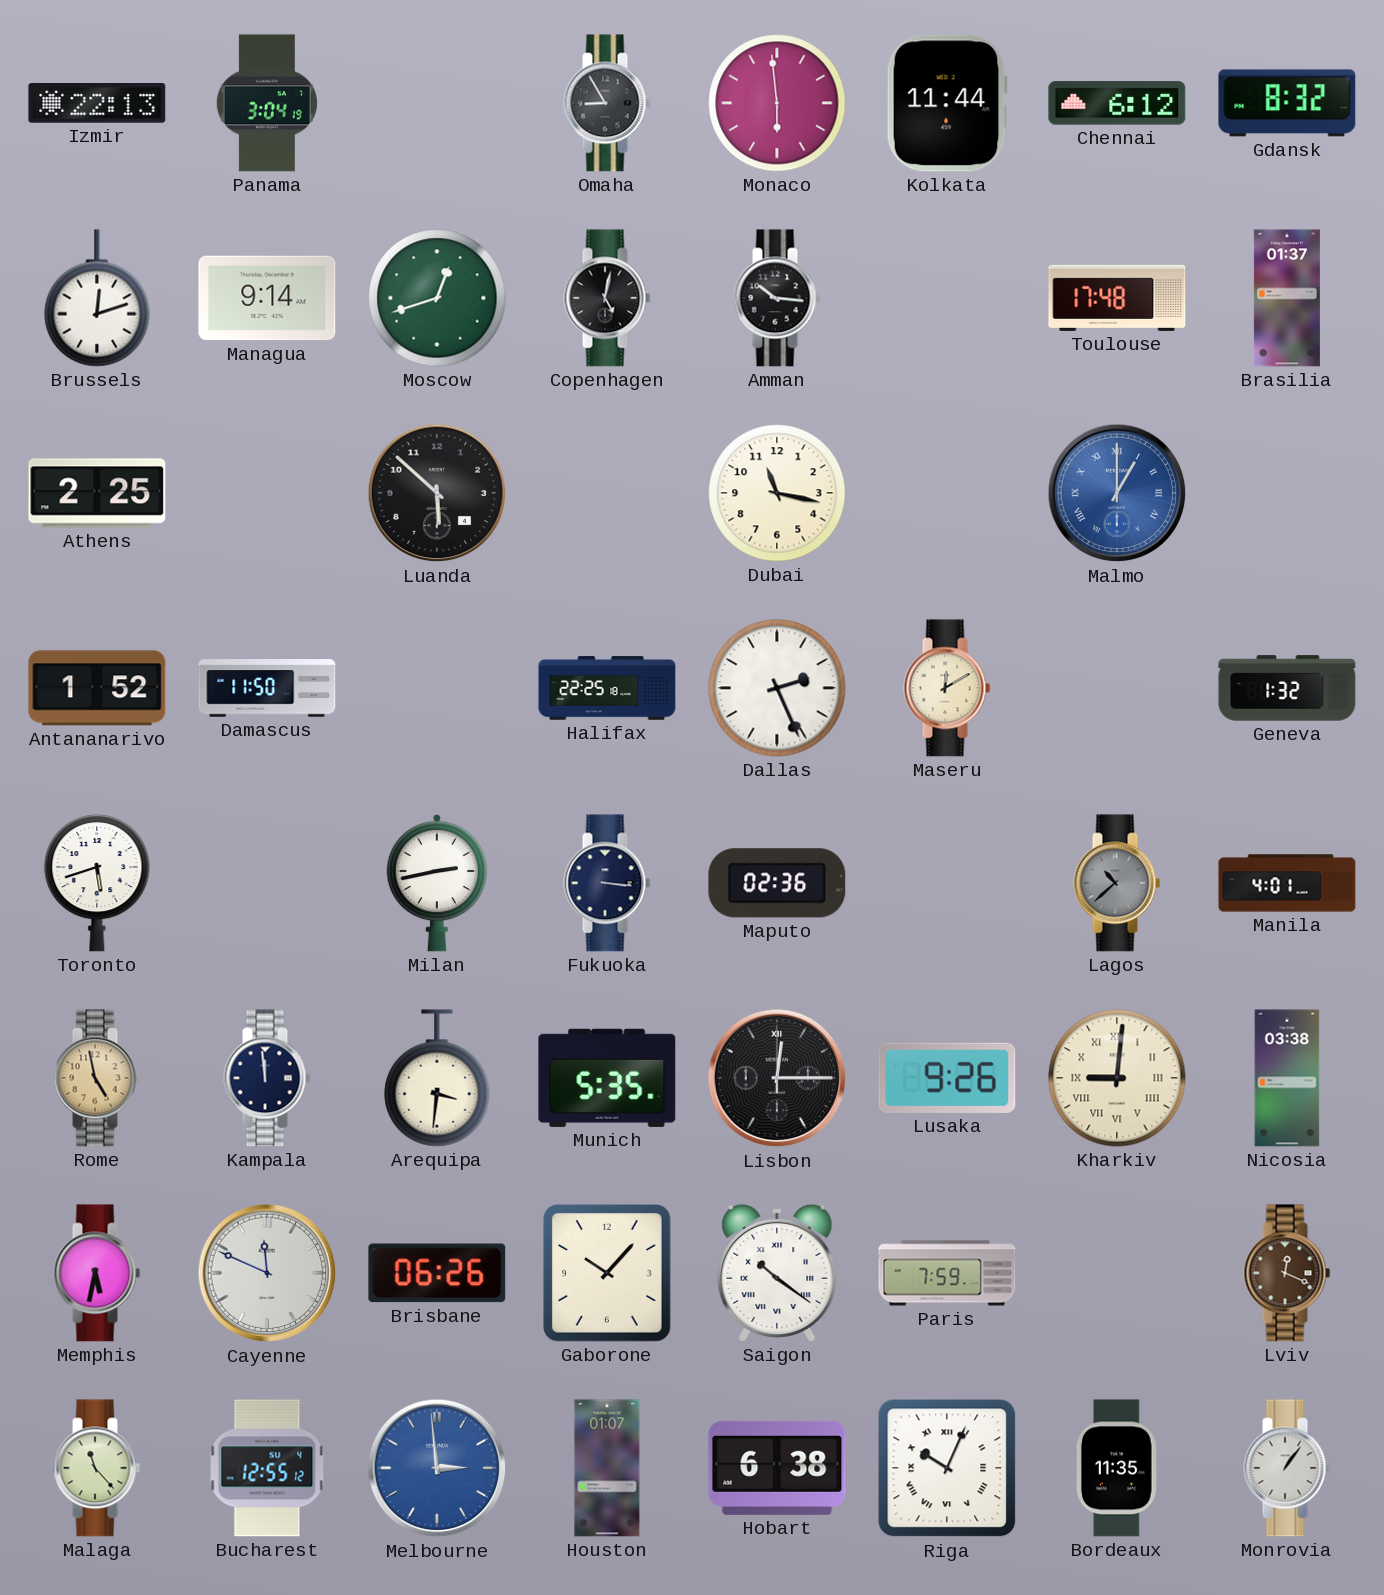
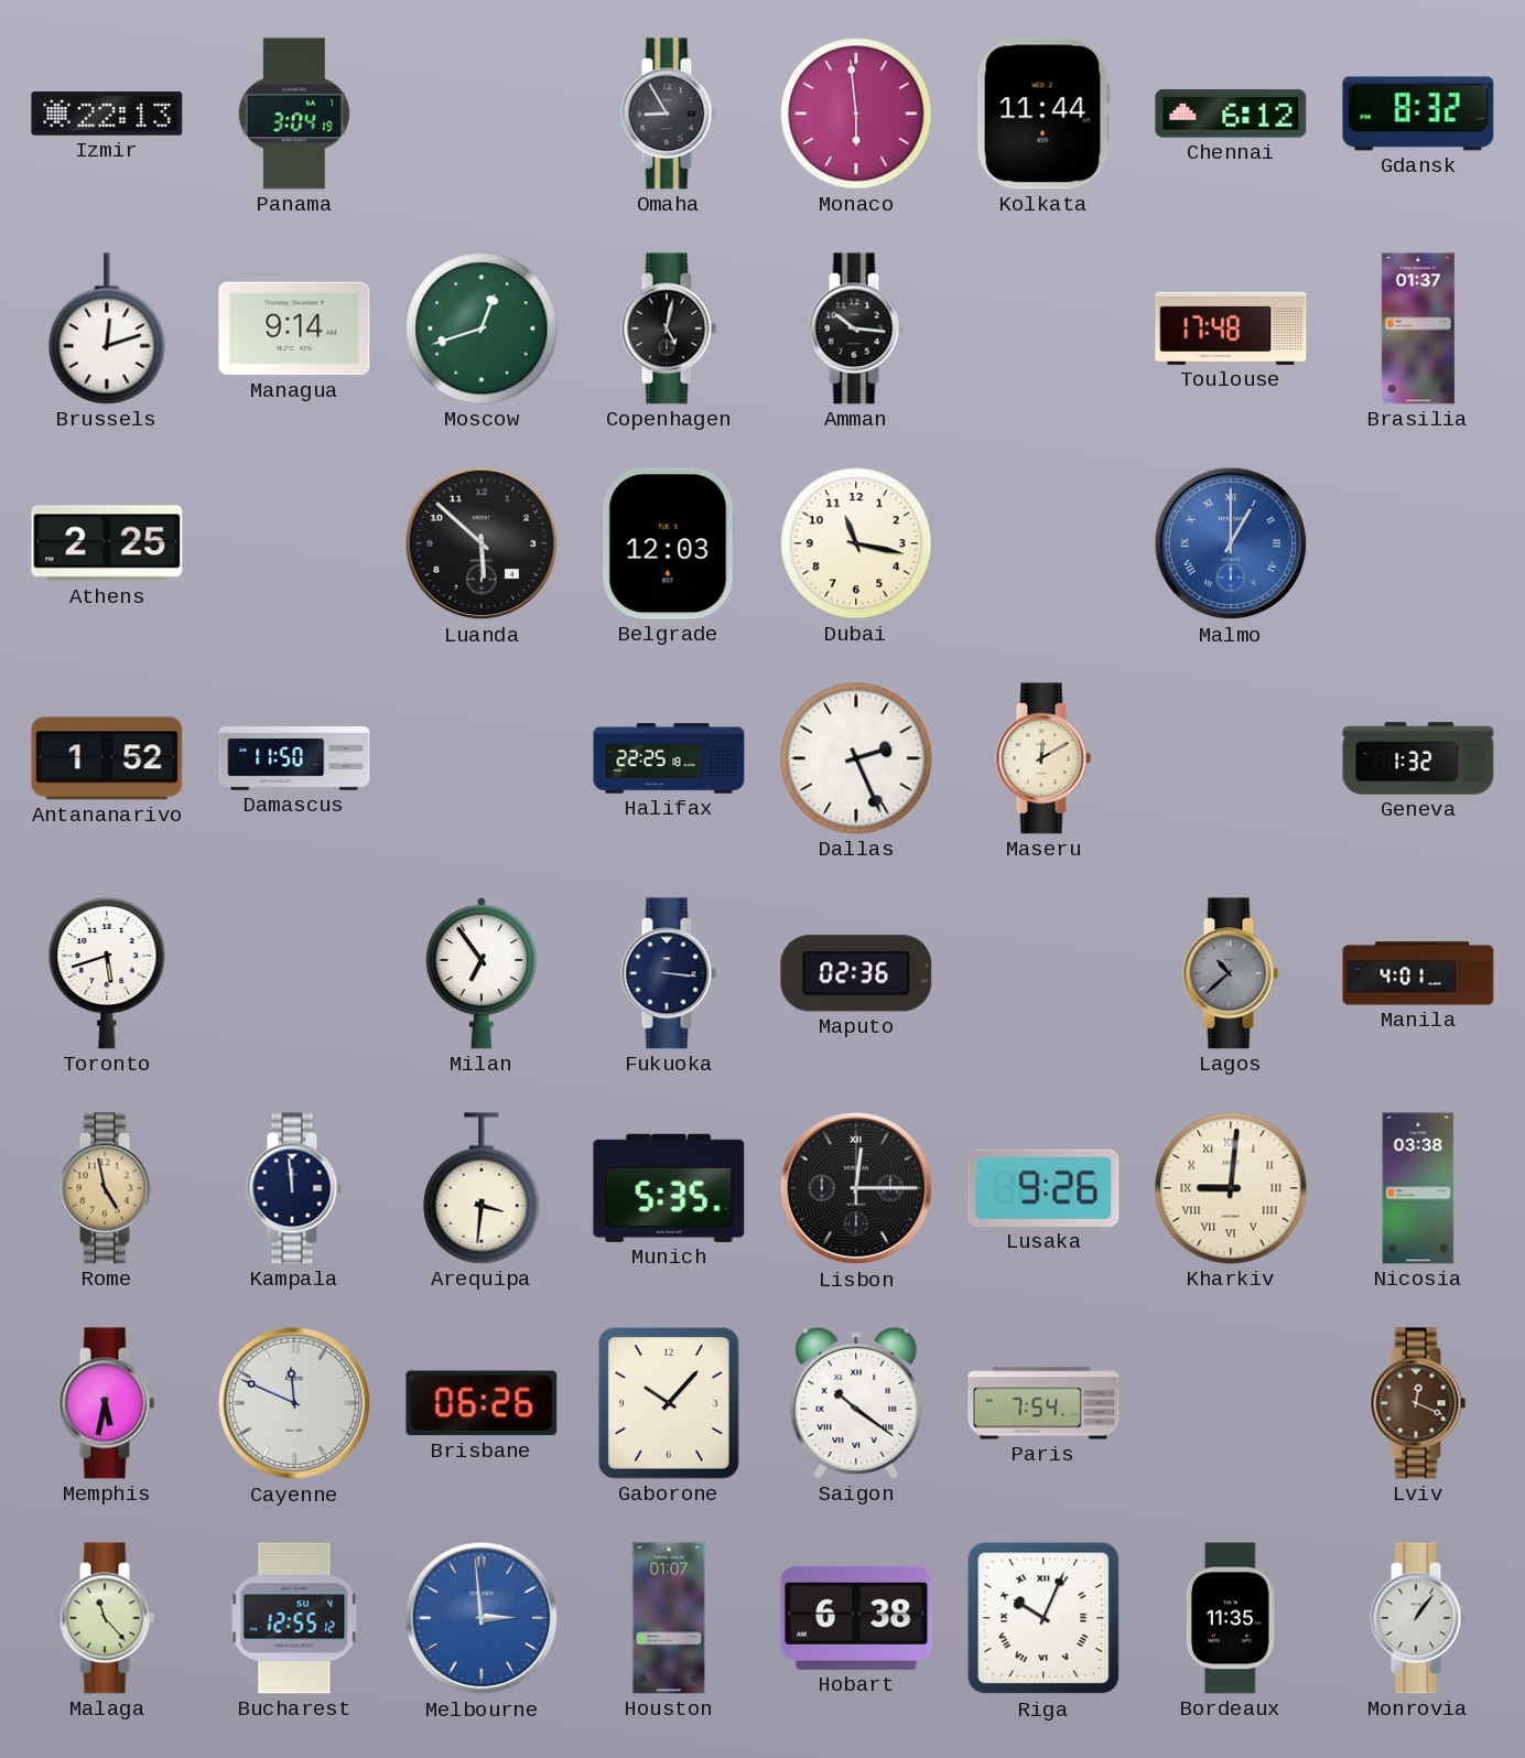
Belgrade: none -> 12:03
Milan: 2:43 -> 6:54
Paris: 7:59 -> 7:54
